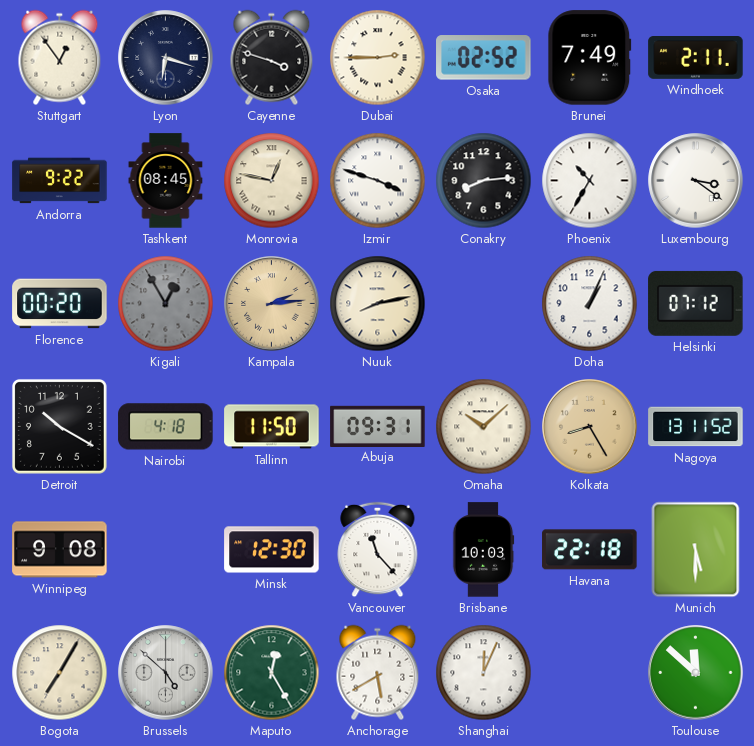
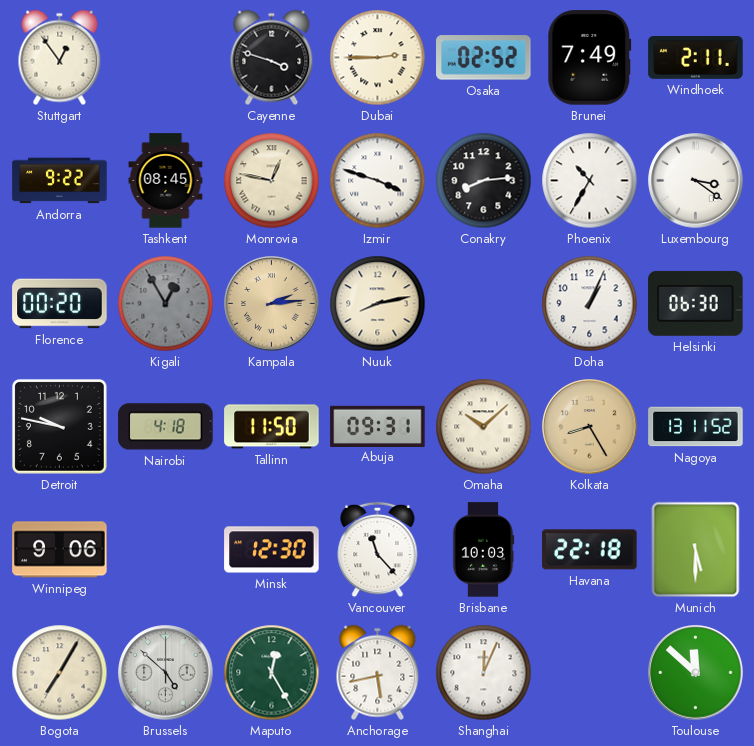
Lyon: 6:18 -> none
Helsinki: 07:12 -> 06:30
Detroit: 10:20 -> 9:47
Winnipeg: 9:08 -> 9:06
Anchorage: 5:40 -> 5:43
